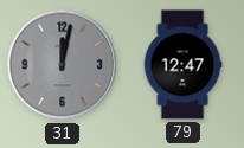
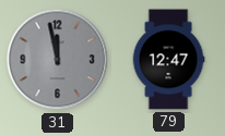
31: 12:02 -> 11:58
